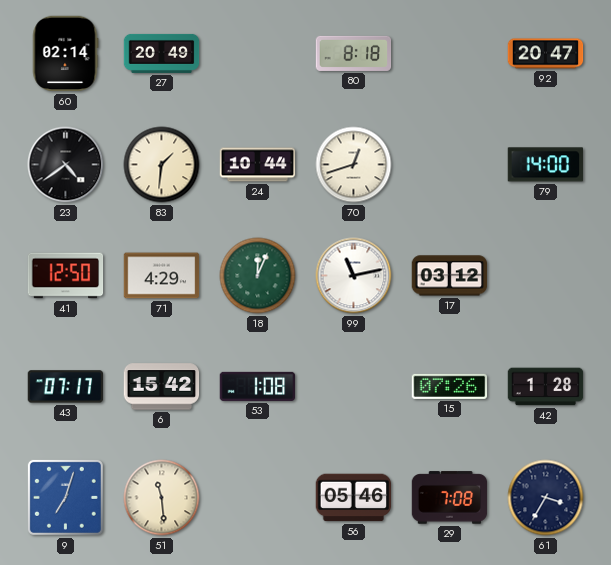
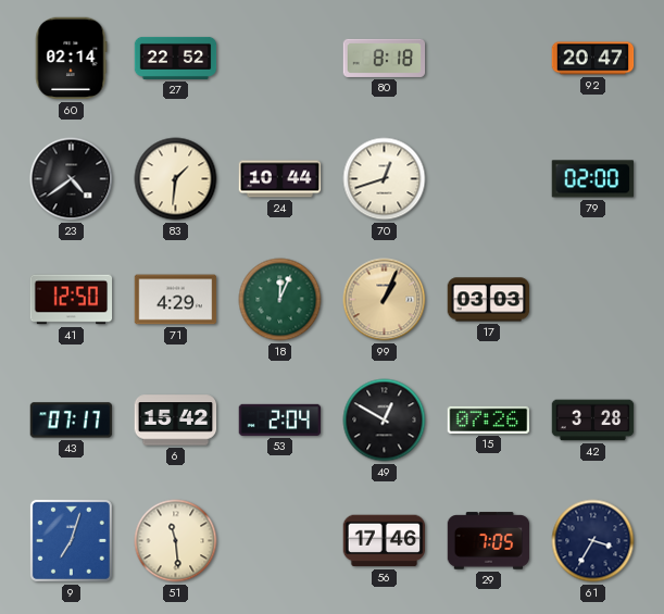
27: 20:49 -> 22:52
79: 14:00 -> 02:00
99: 11:13 -> 1:04
99 dial: white -> champagne
17: 03:12 -> 03:03
53: 1:08 -> 2:04
49: none -> 12:50
42: 1:28 -> 3:28
56: 05:46 -> 17:46
29: 7:08 -> 7:05
